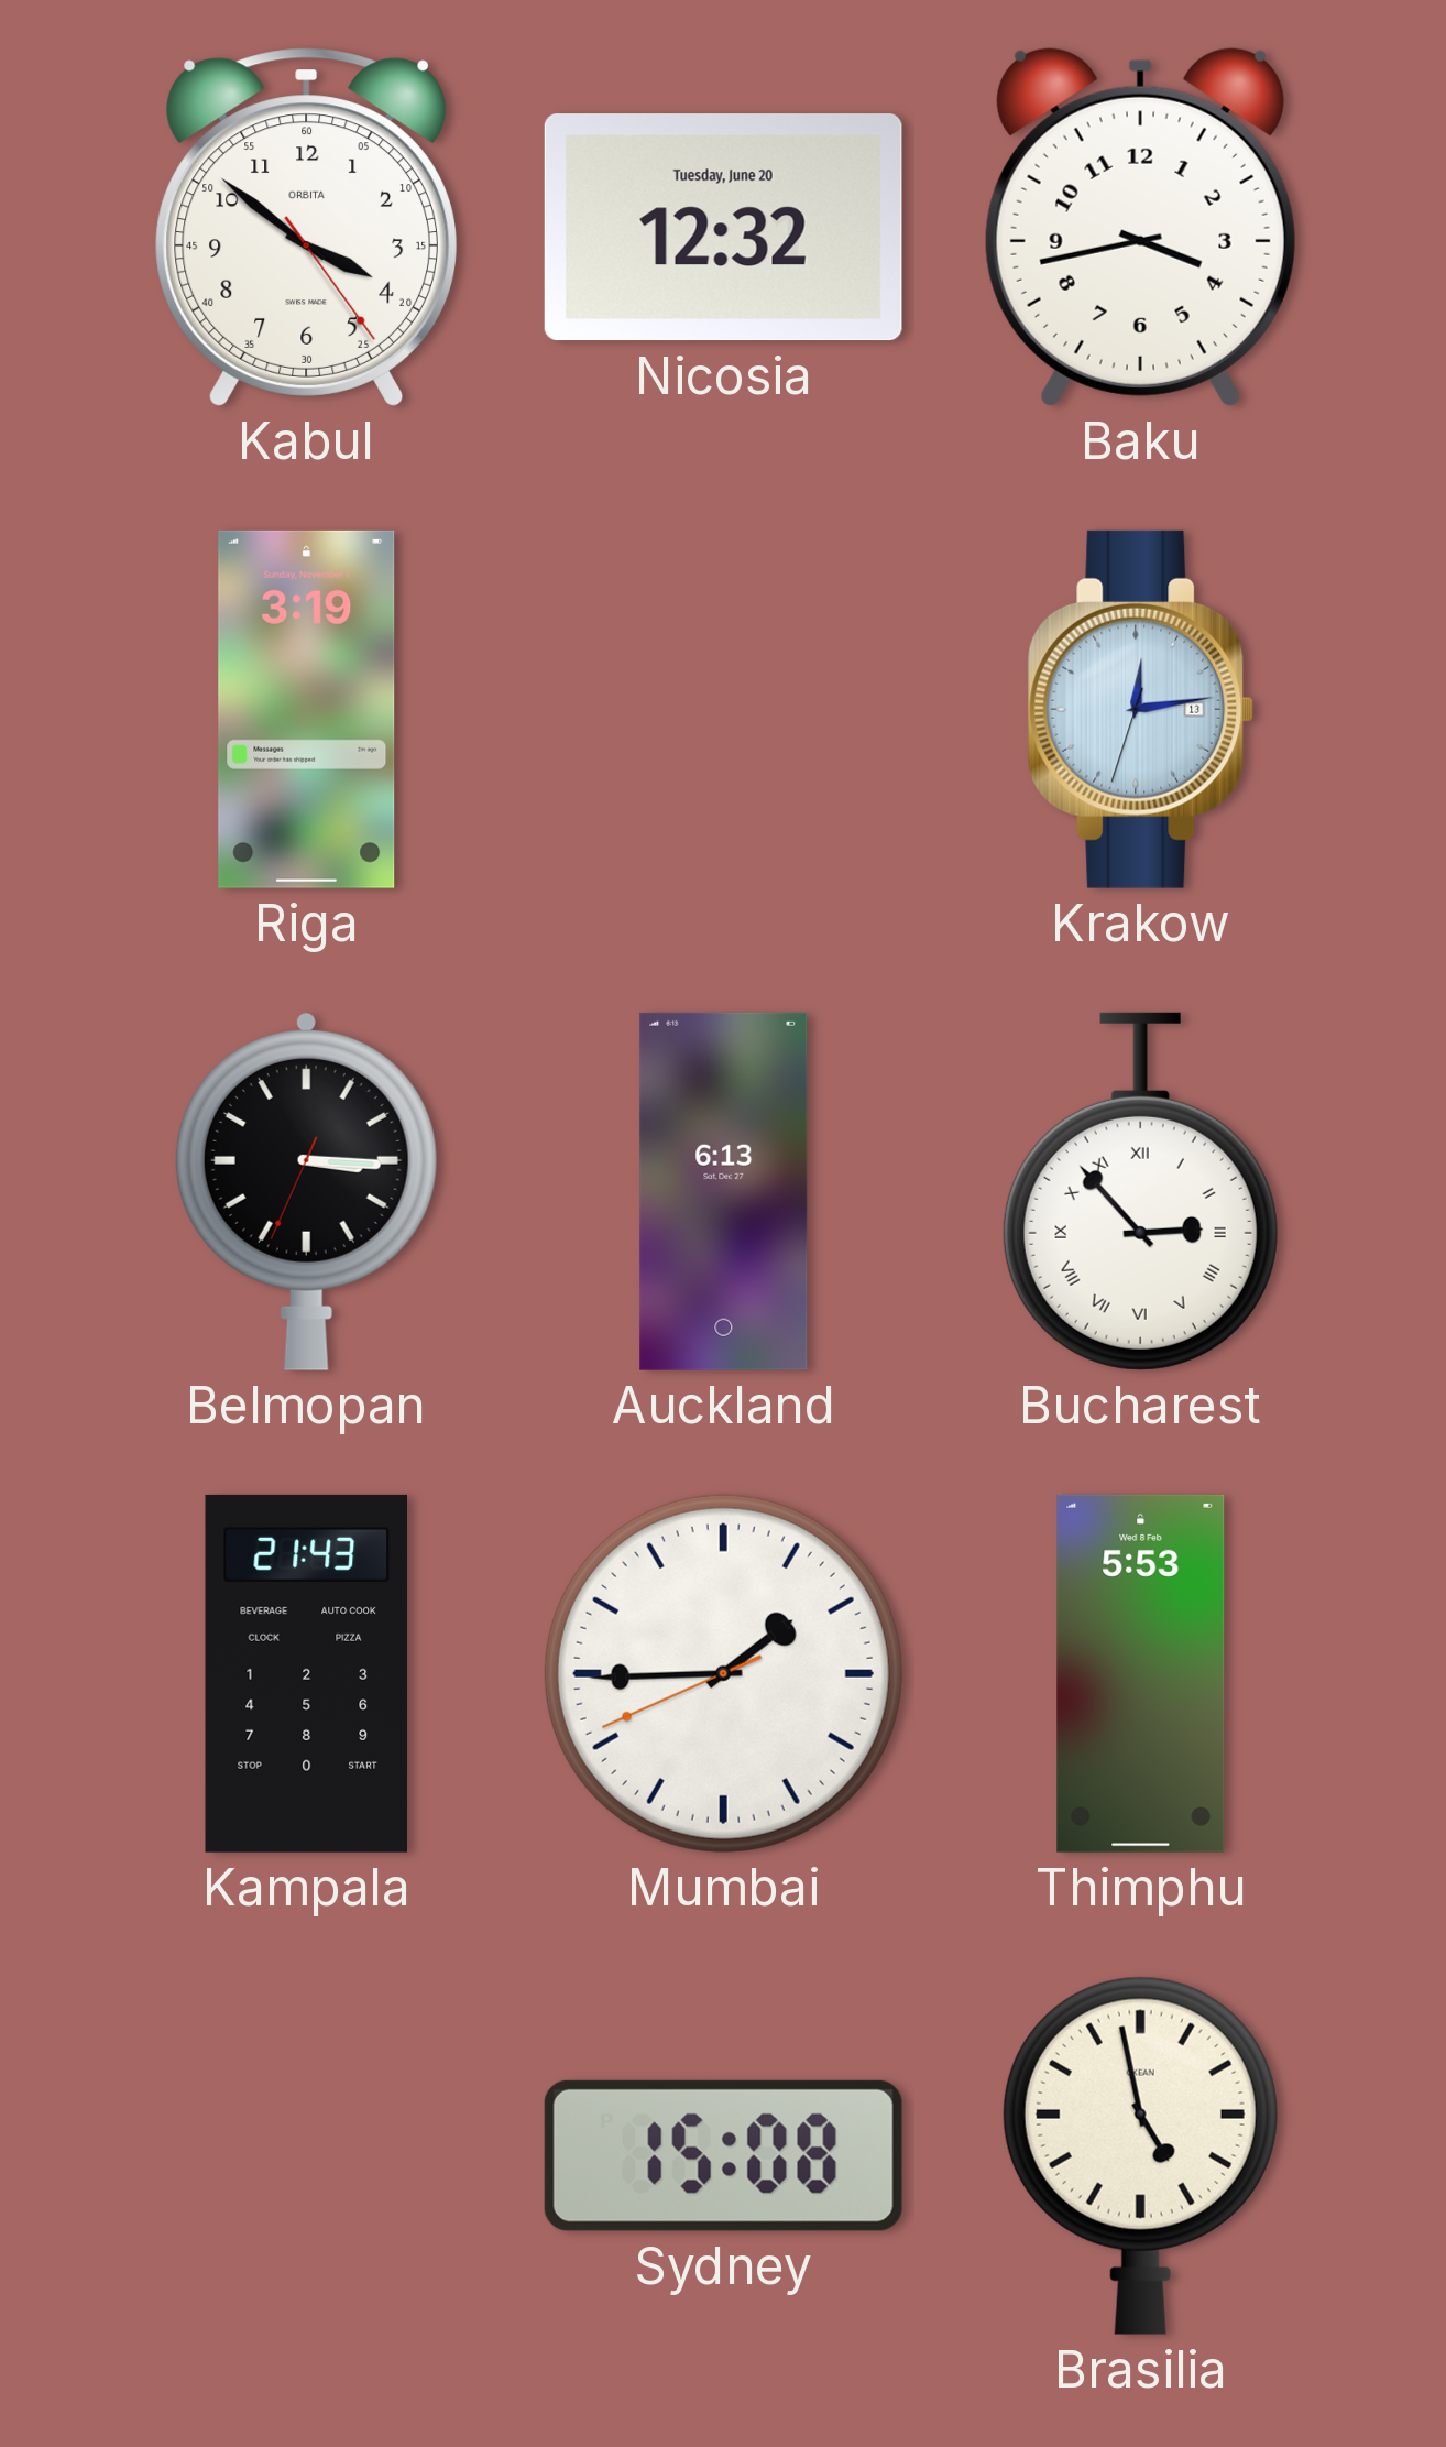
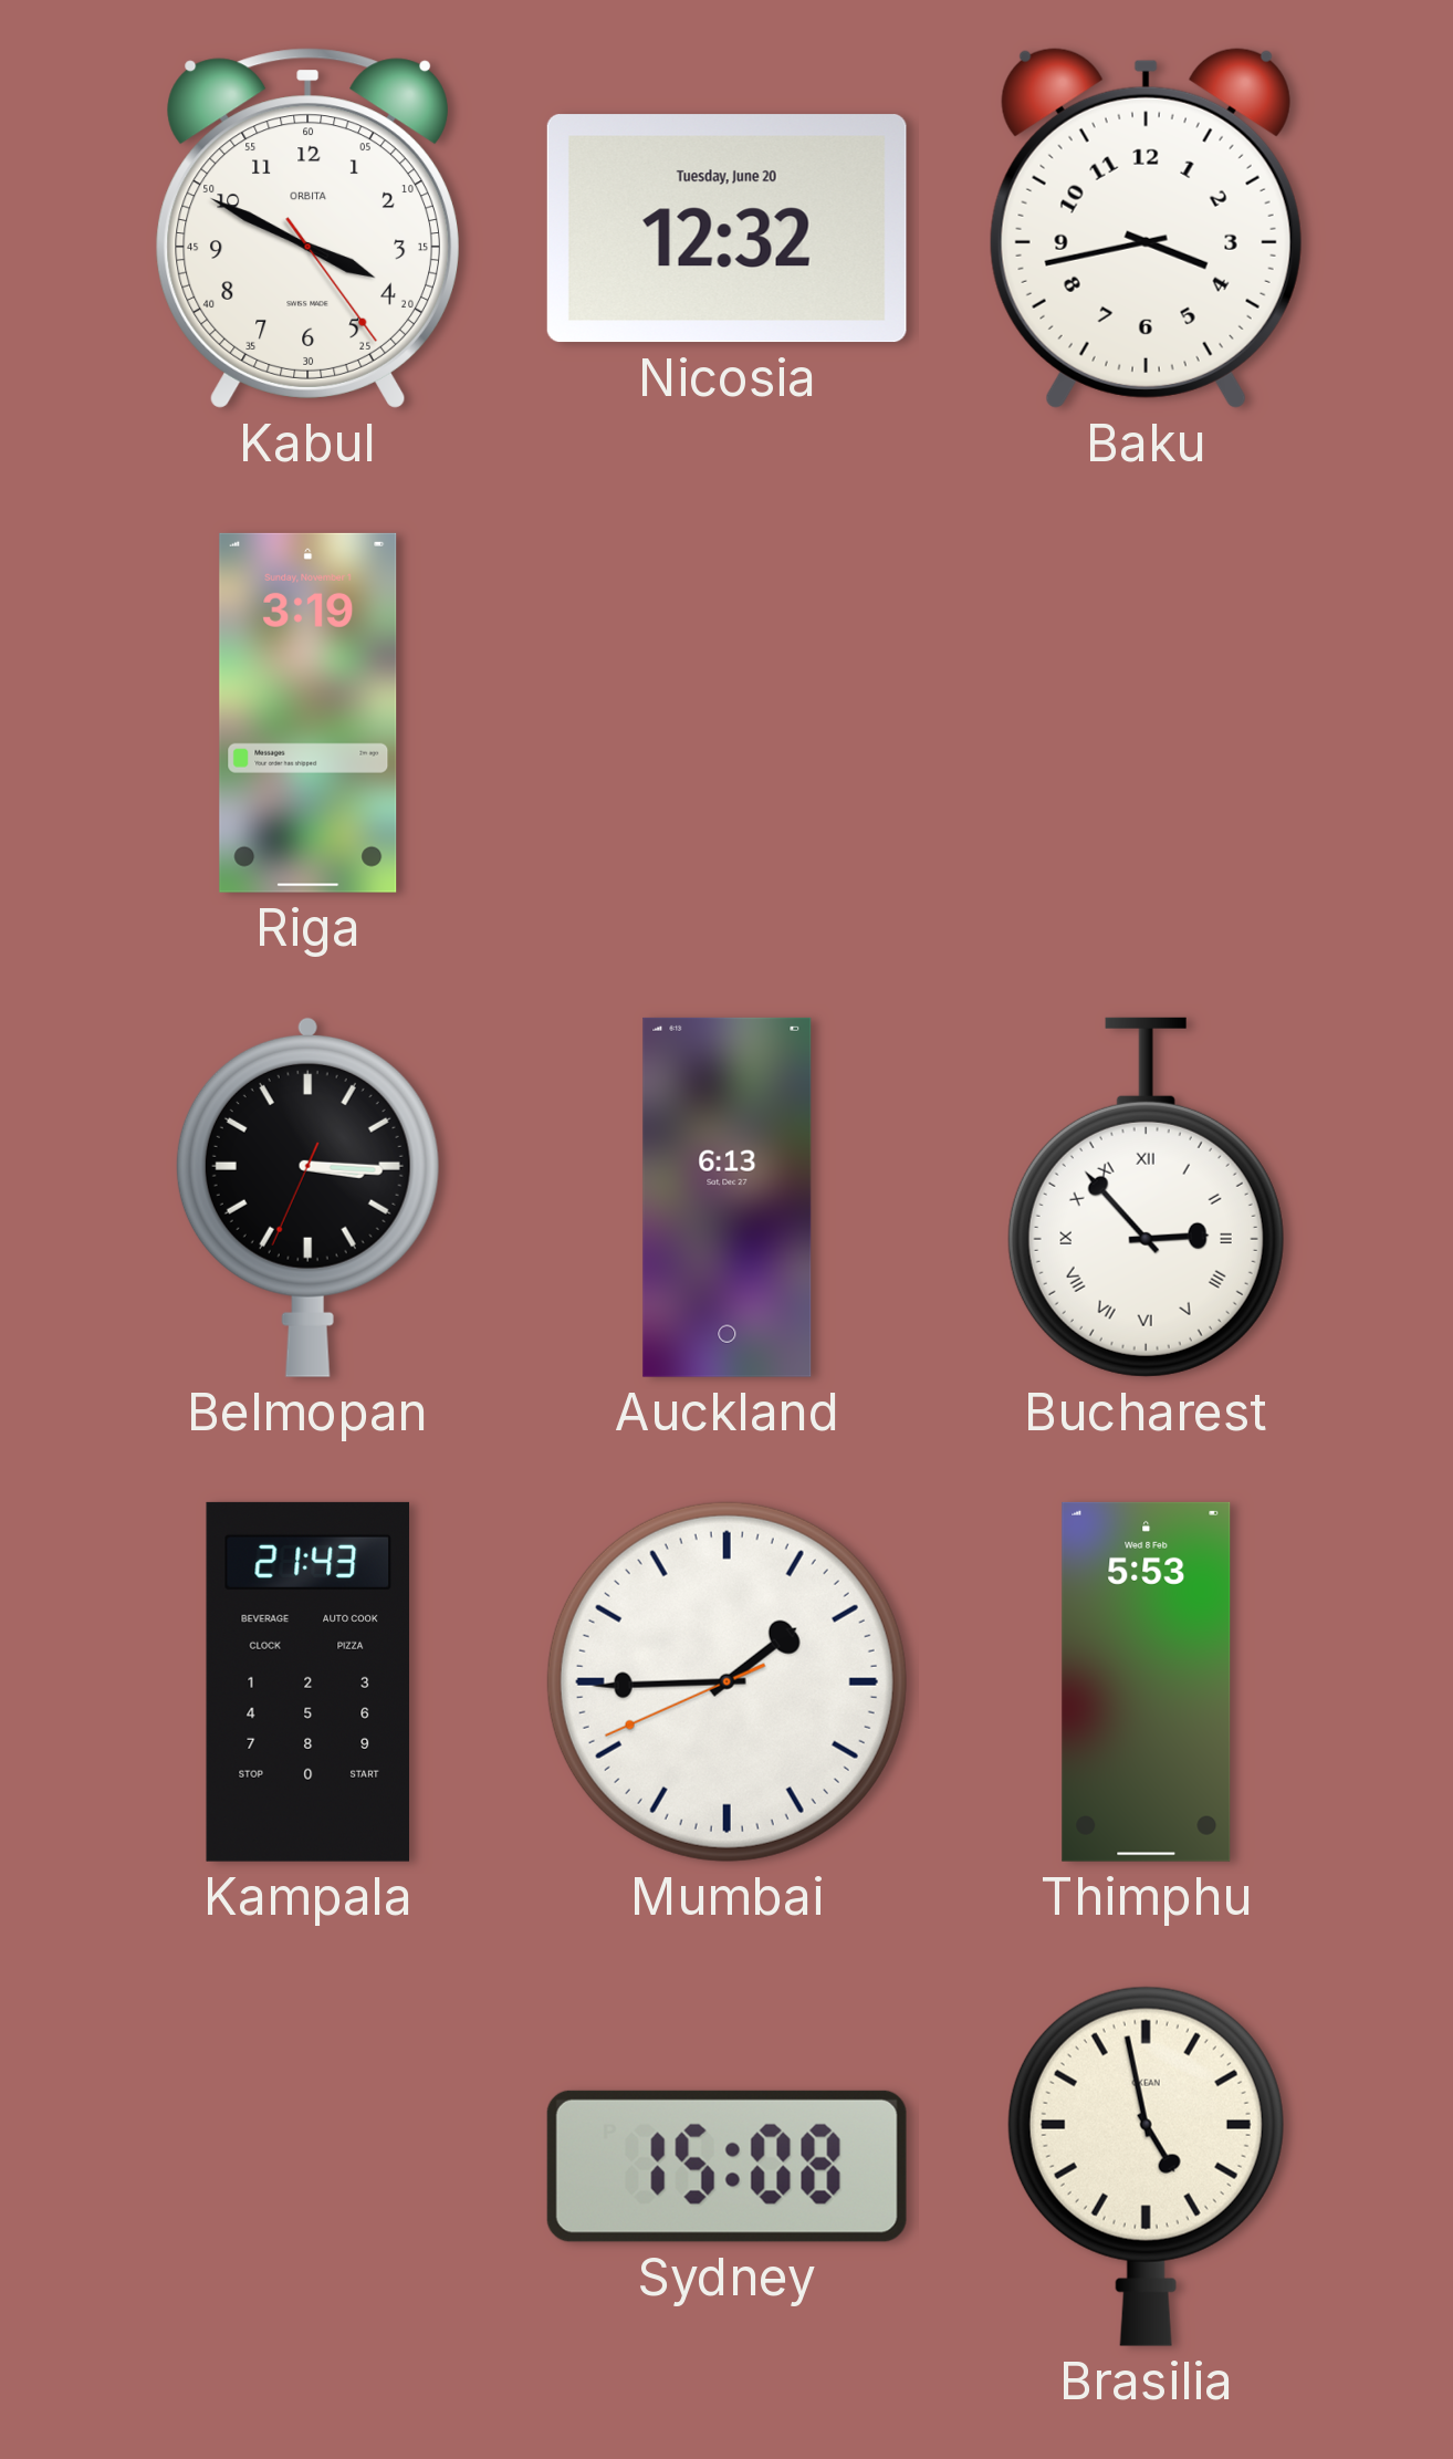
Kabul: 3:51 -> 3:49
Krakow: 12:13 -> none
